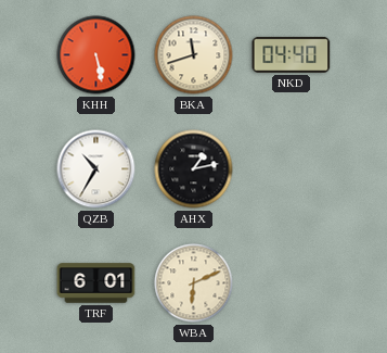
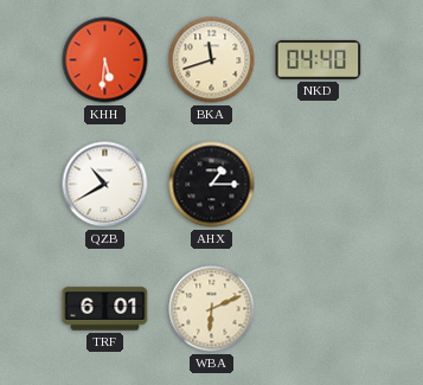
KHH: 5:28 -> 5:31
QZB: 10:35 -> 10:40
AHX: 1:13 -> 1:15
